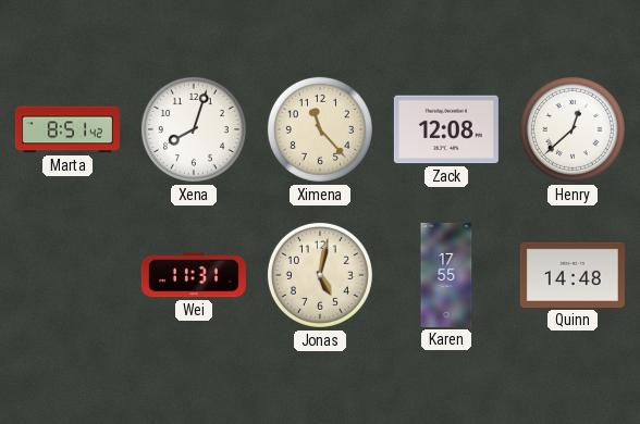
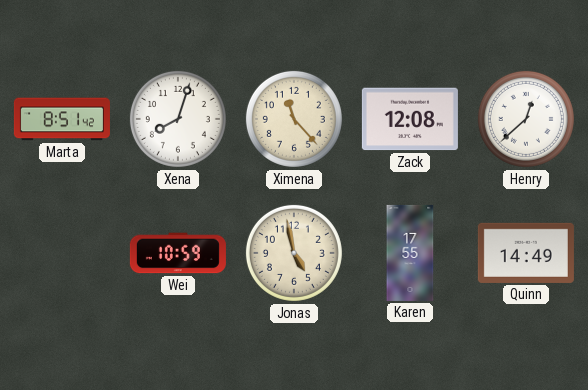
Wei: 11:31 -> 10:59
Jonas: 5:02 -> 4:58
Quinn: 14:48 -> 14:49
